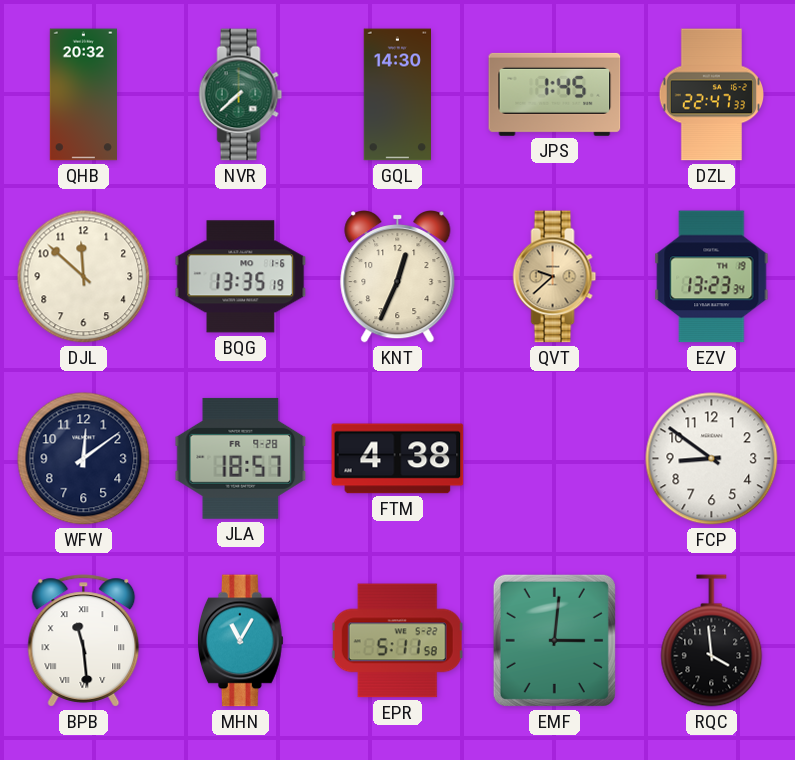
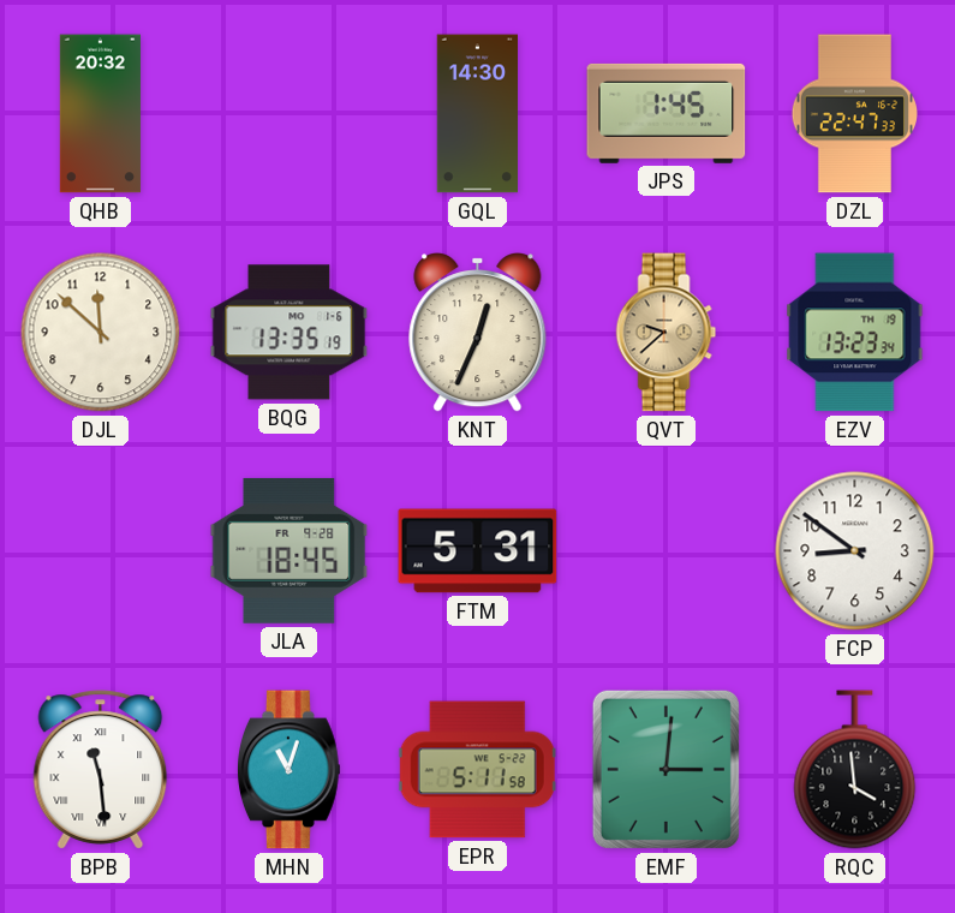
NVR: 7:38 -> none
WFW: 12:09 -> none
JLA: 18:57 -> 18:45
FTM: 4:38 -> 5:31
MHN: 11:05 -> 11:03
